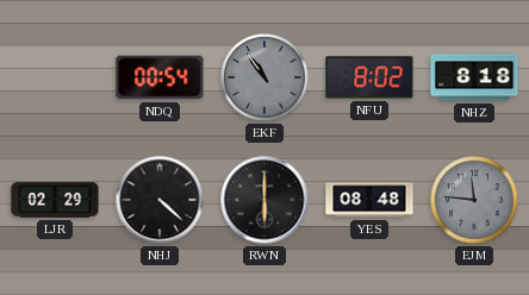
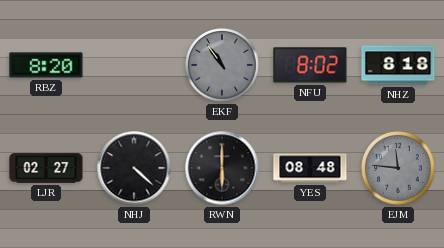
RBZ: none -> 8:20
NDQ: 00:54 -> none
LJR: 02:29 -> 02:27
